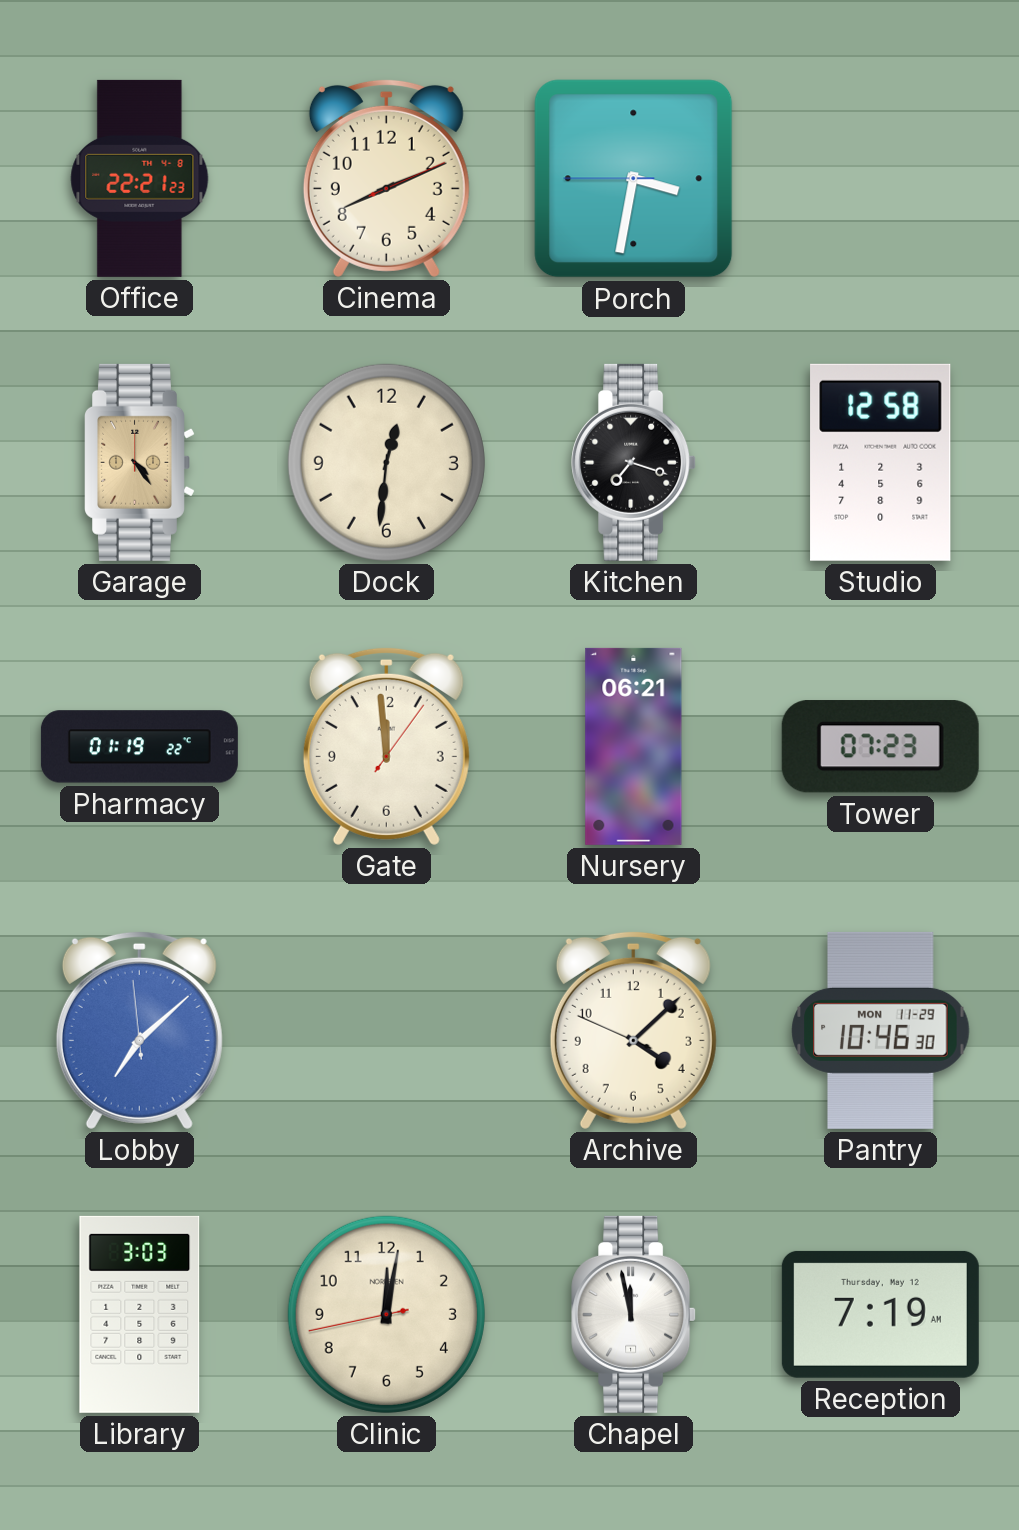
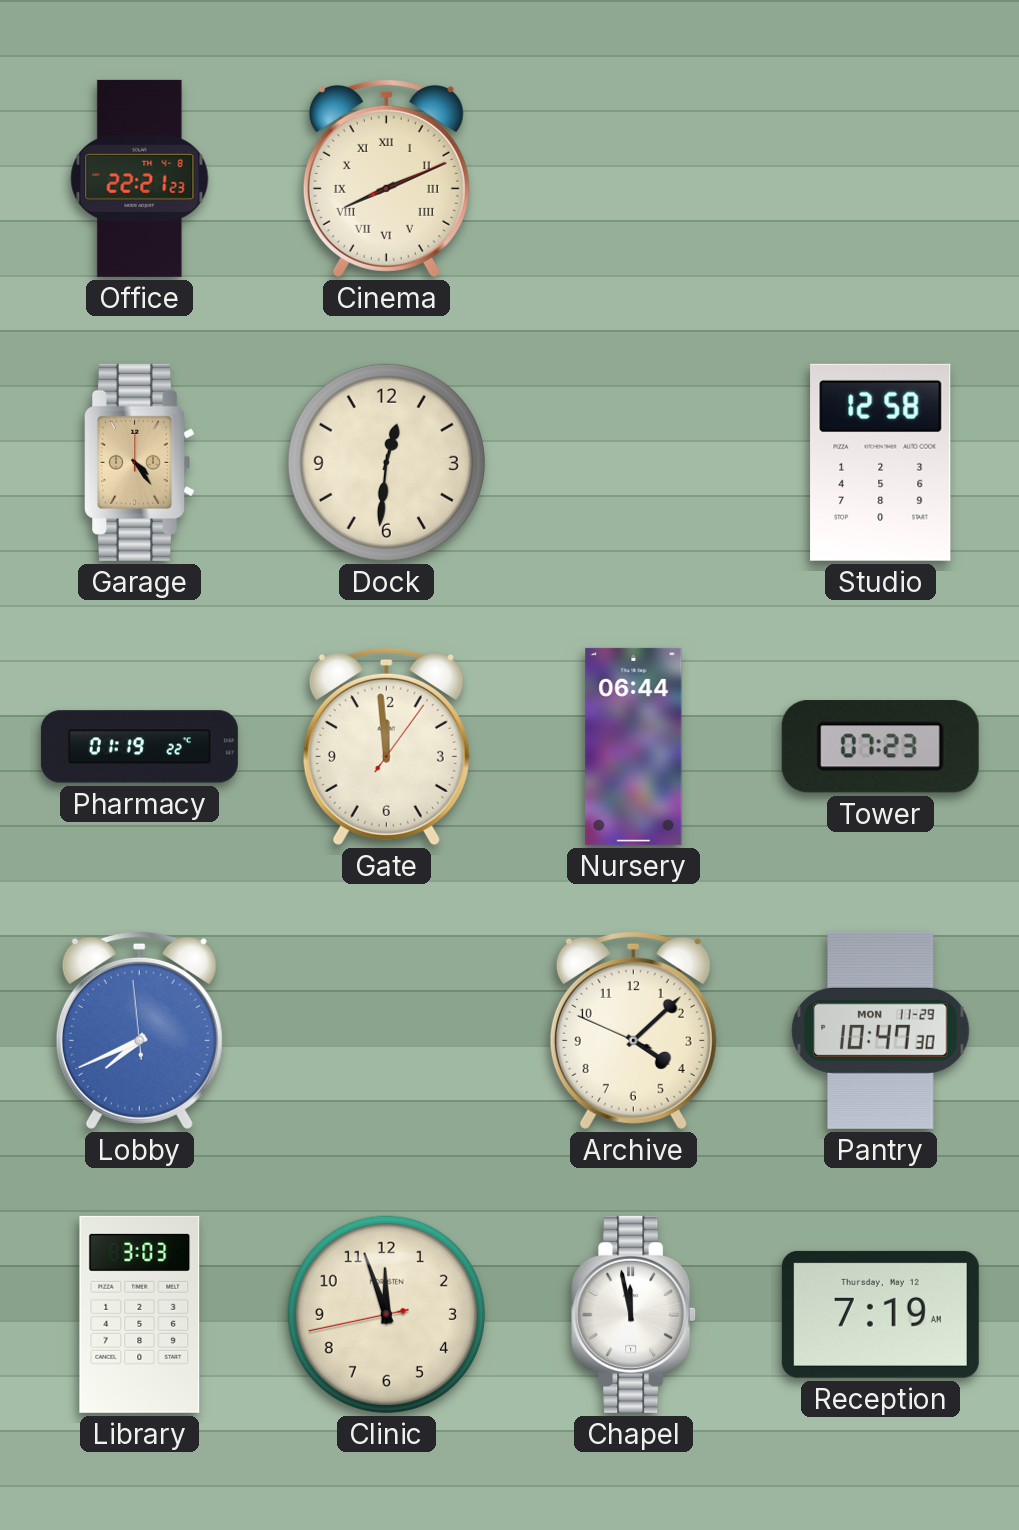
Cinema numerals: Arabic -> Roman
Porch: 3:31 -> none
Kitchen: 7:18 -> none
Nursery: 06:21 -> 06:44
Lobby: 7:07 -> 7:40
Pantry: 10:46 -> 10:47
Clinic: 12:01 -> 11:56
